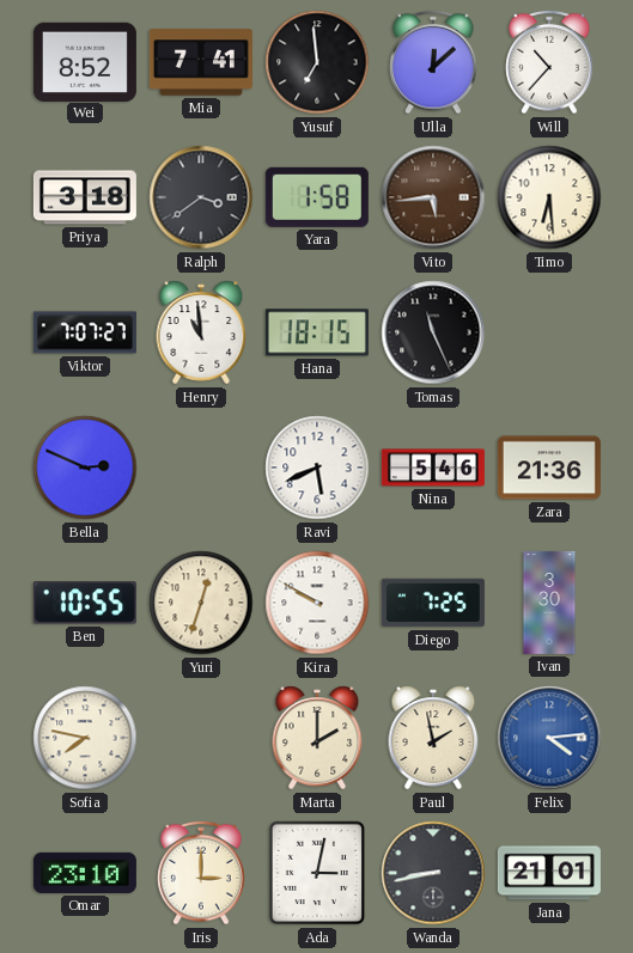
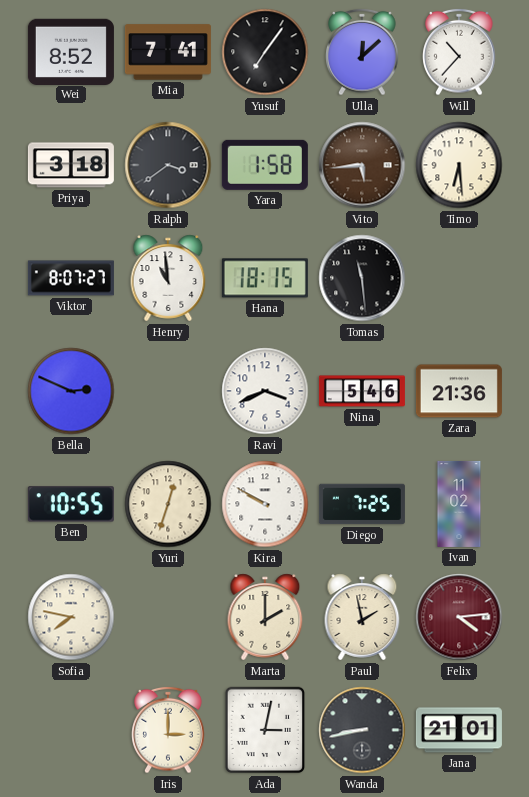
Yusuf: 6:59 -> 7:06
Viktor: 7:07 -> 8:07
Tomas: 11:26 -> 11:29
Ravi: 5:41 -> 3:41
Ivan: 3:30 -> 11:02
Felix dial: blue -> burgundy
Omar: 23:10 -> none
